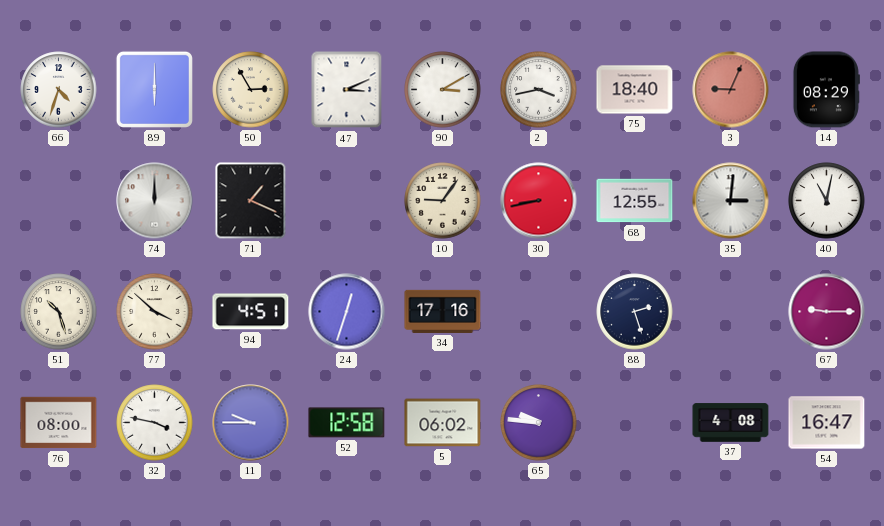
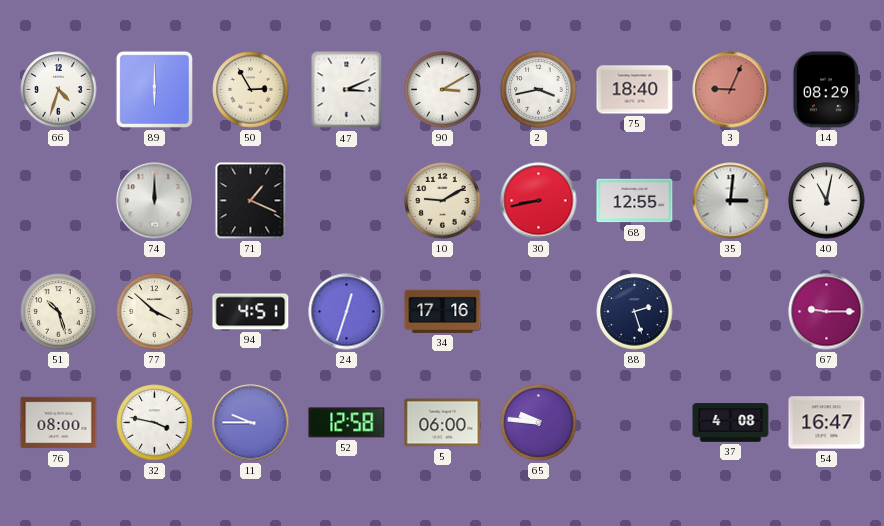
10: 9:06 -> 9:10
5: 06:02 -> 06:00
